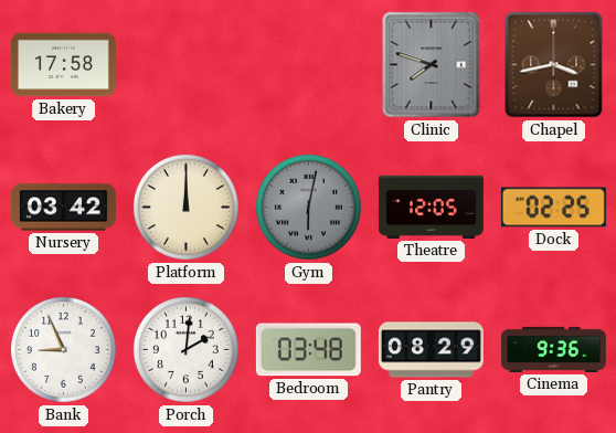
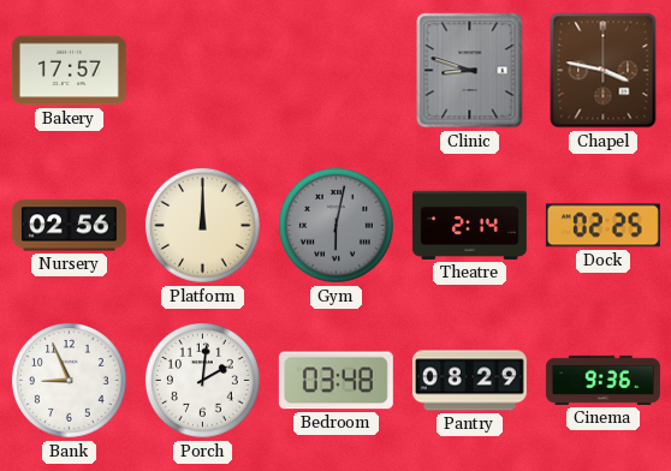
Bakery: 17:58 -> 17:57
Clinic: 7:48 -> 8:48
Chapel: 3:43 -> 3:47
Nursery: 03:42 -> 02:56
Theatre: 12:05 -> 2:14
